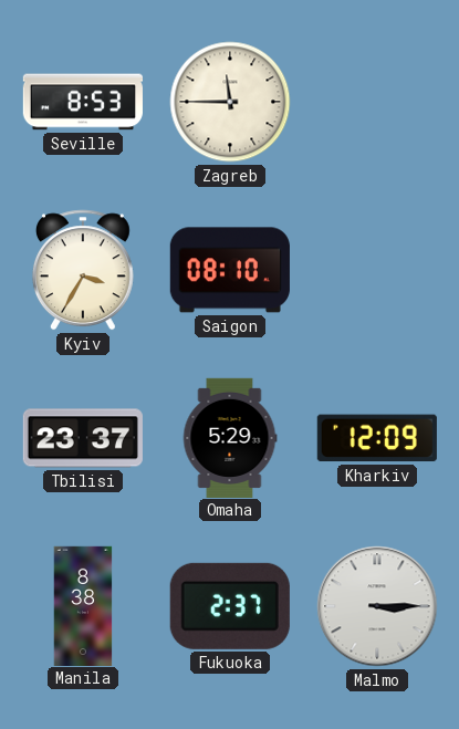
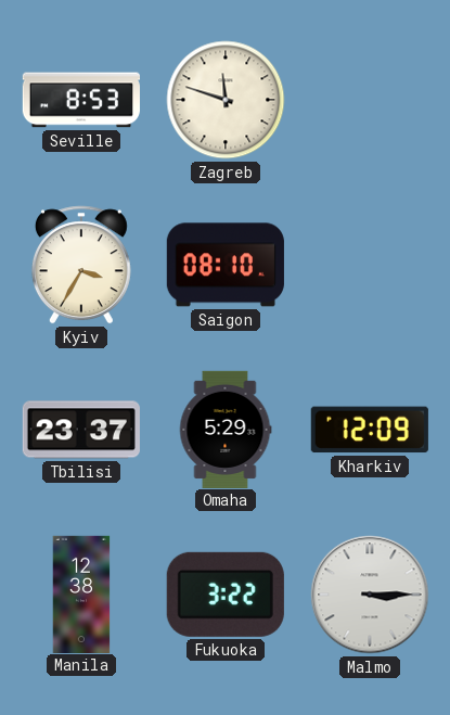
Zagreb: 11:45 -> 11:48
Manila: 8:38 -> 12:38
Fukuoka: 2:37 -> 3:22
